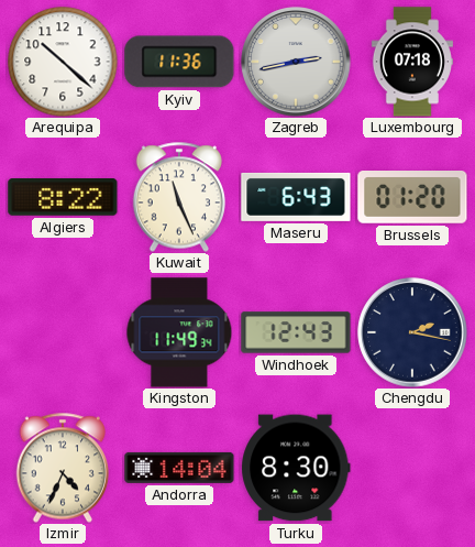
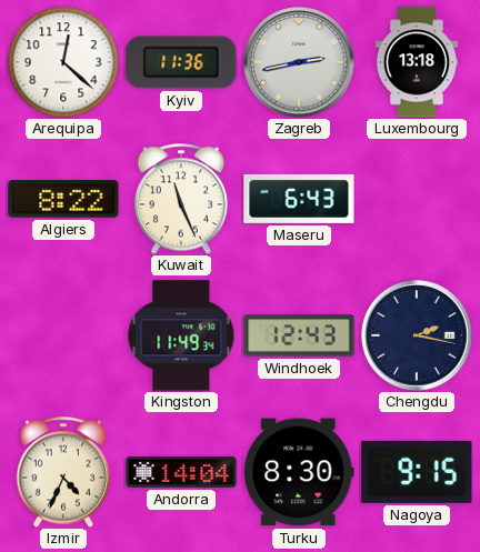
Arequipa: 10:22 -> 12:22
Luxembourg: 07:18 -> 13:18
Brussels: 01:20 -> none
Nagoya: none -> 9:15
